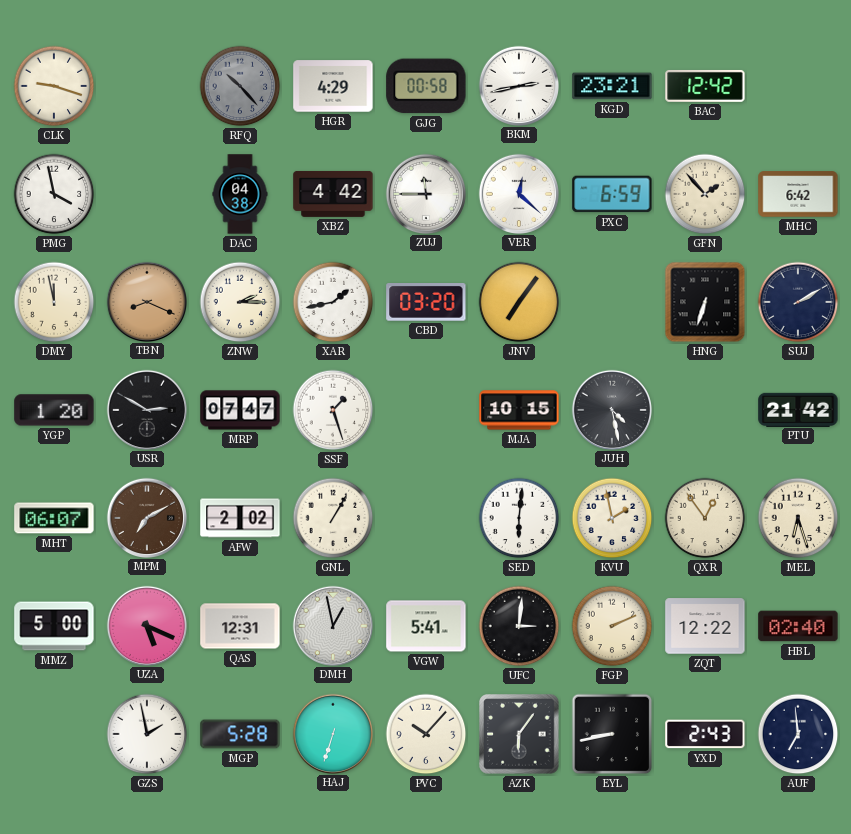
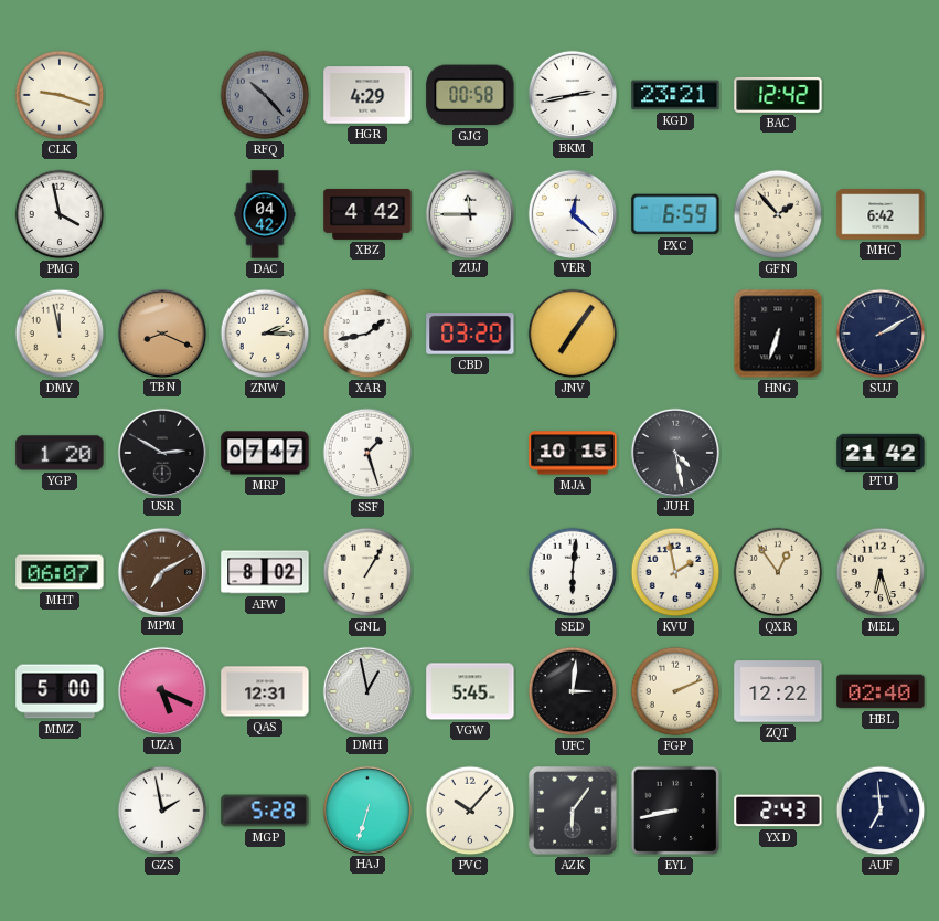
DAC: 04:38 -> 04:42
AFW: 2:02 -> 8:02
VGW: 5:41 -> 5:45
